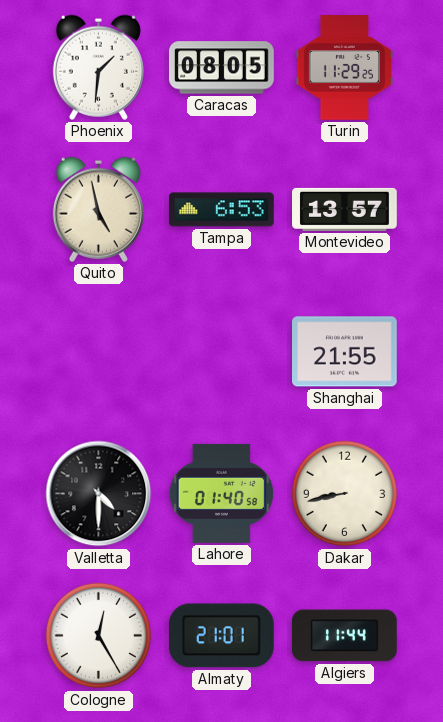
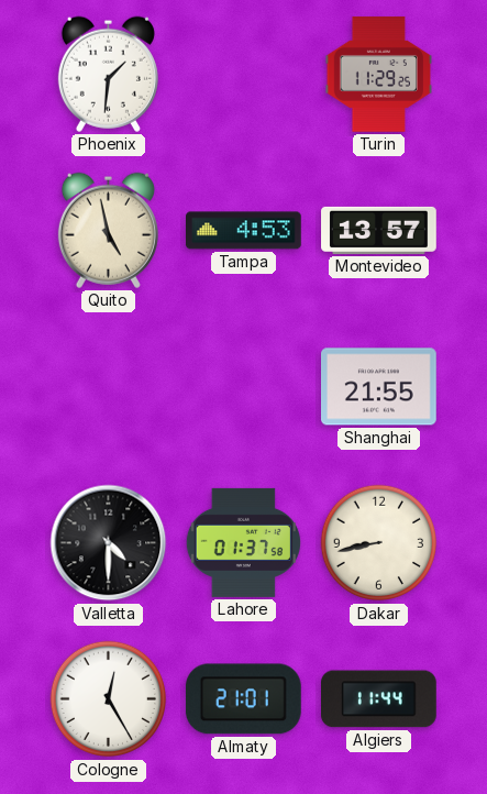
Caracas: 08:05 -> none
Tampa: 6:53 -> 4:53
Lahore: 01:40 -> 01:37
